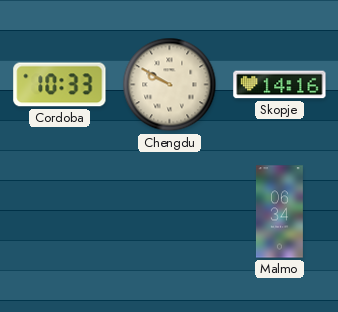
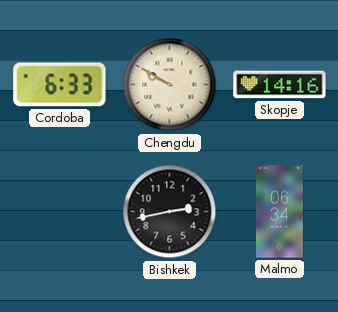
Cordoba: 10:33 -> 6:33
Bishkek: none -> 2:43
